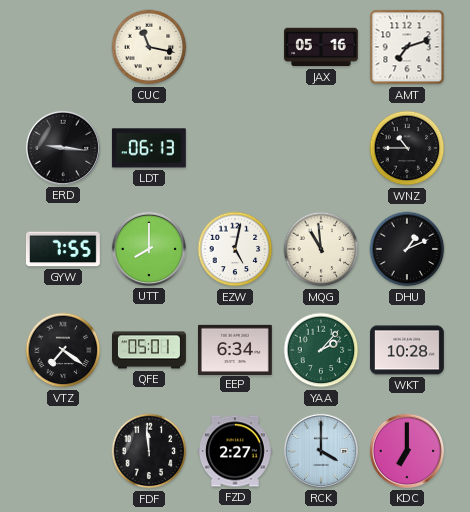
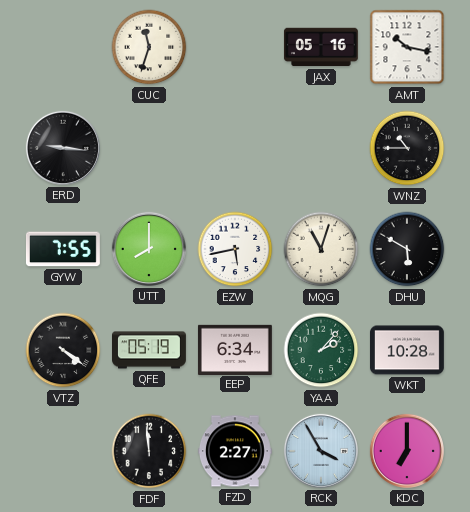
CUC: 11:17 -> 11:33
AMT: 7:12 -> 10:17
LDT: 06:13 -> none
EZW: 5:02 -> 5:43
MQG: 10:59 -> 11:03
DHU: 1:11 -> 5:50
VTZ: 7:21 -> 4:21
QFE: 05:01 -> 05:19
RCK: 4:00 -> 3:55
